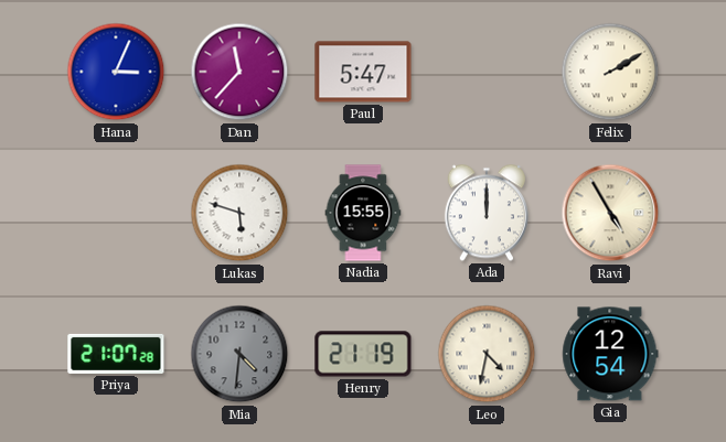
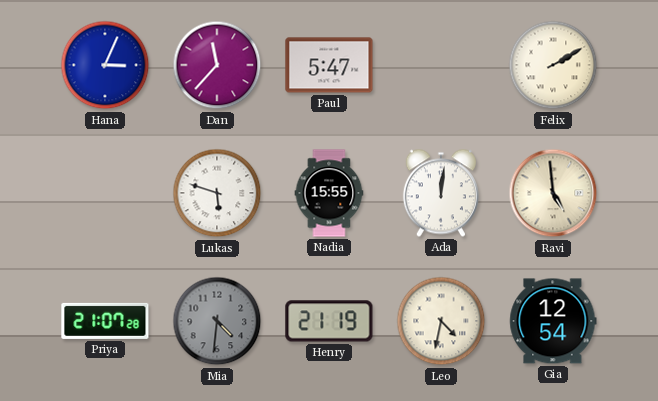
Ada: 12:00 -> 12:01
Ravi: 4:55 -> 4:59
